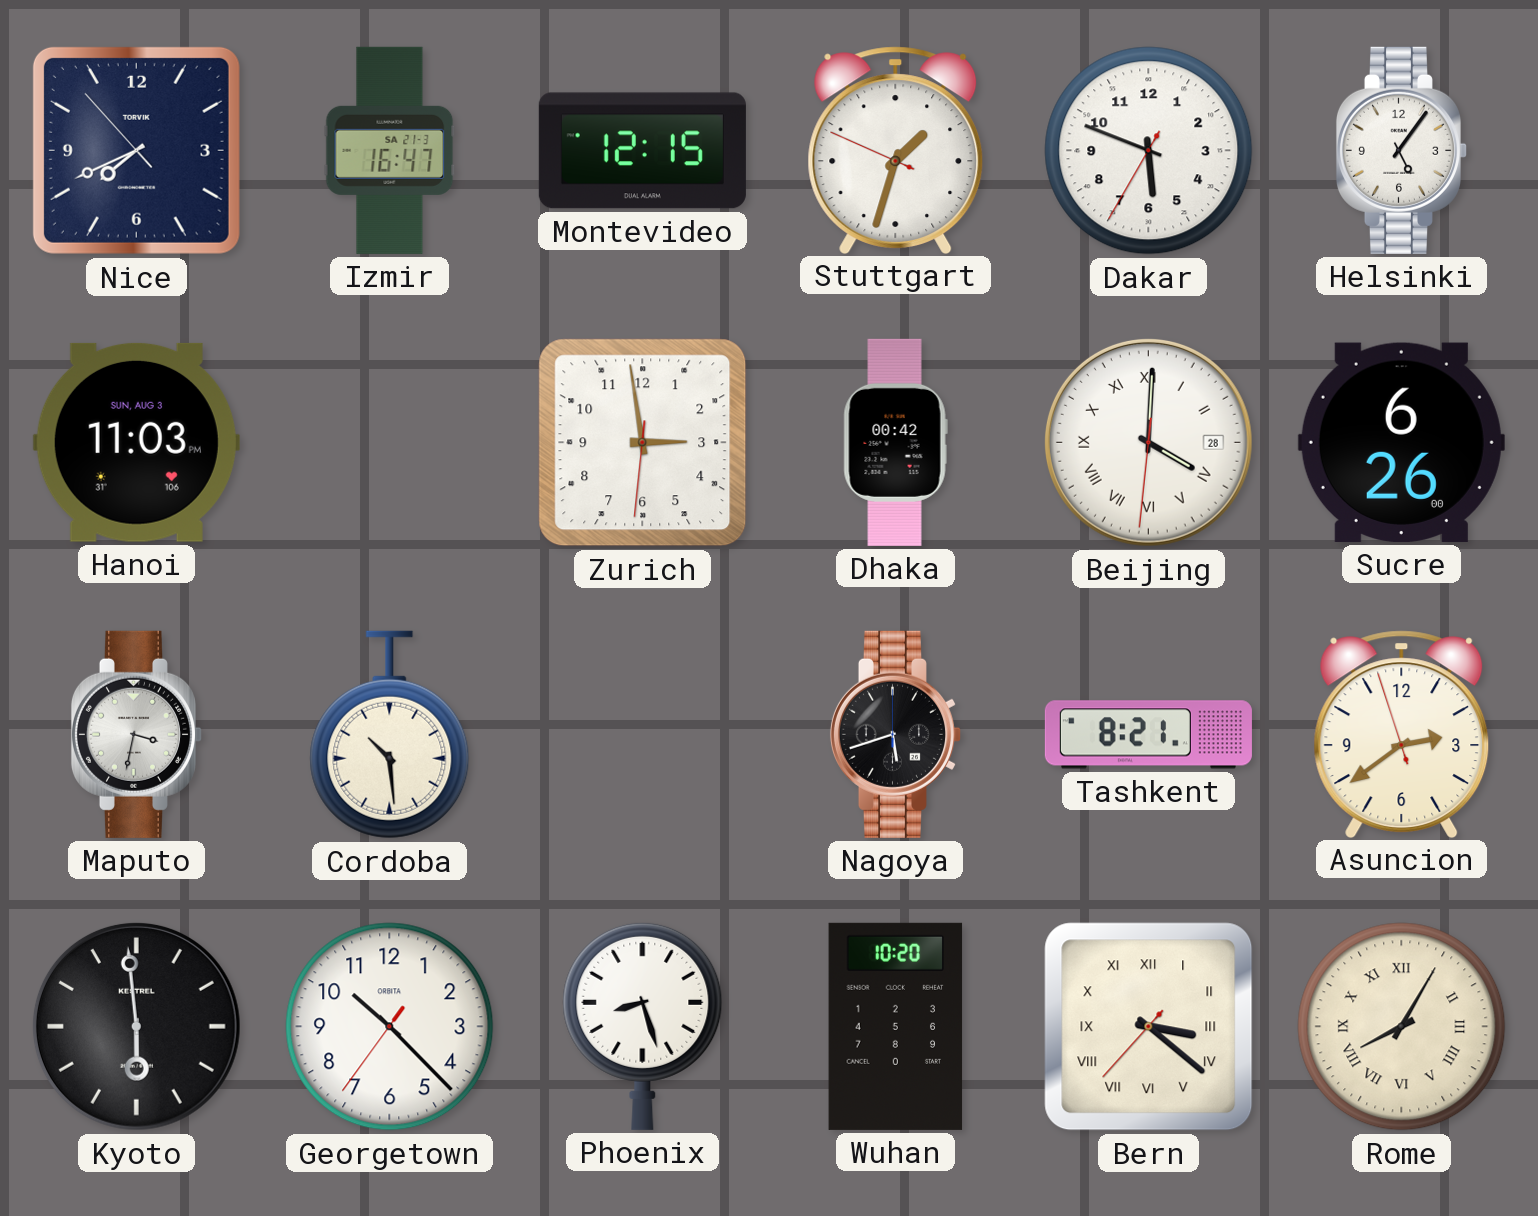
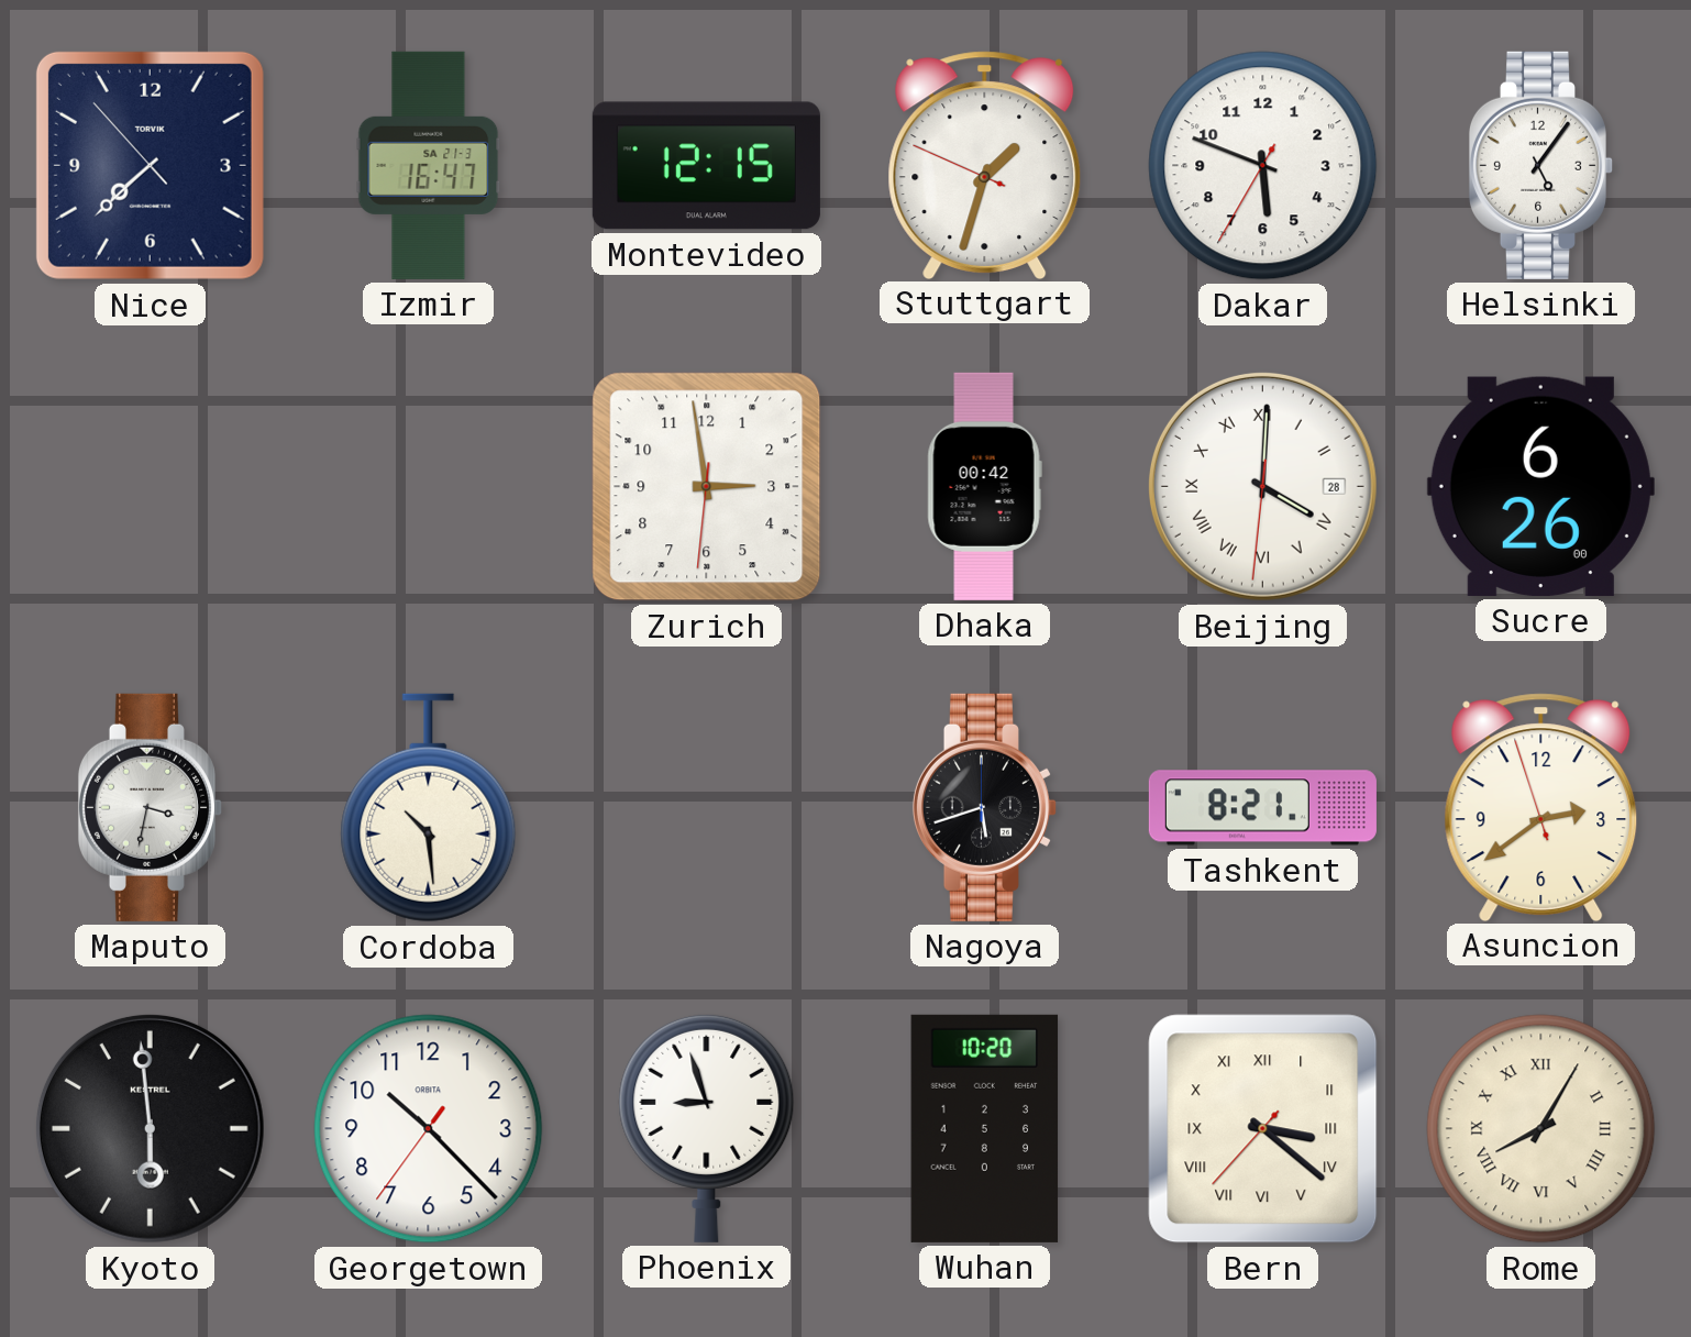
Nice: 7:40 -> 7:37
Hanoi: 11:03 -> none
Phoenix: 8:27 -> 8:57
